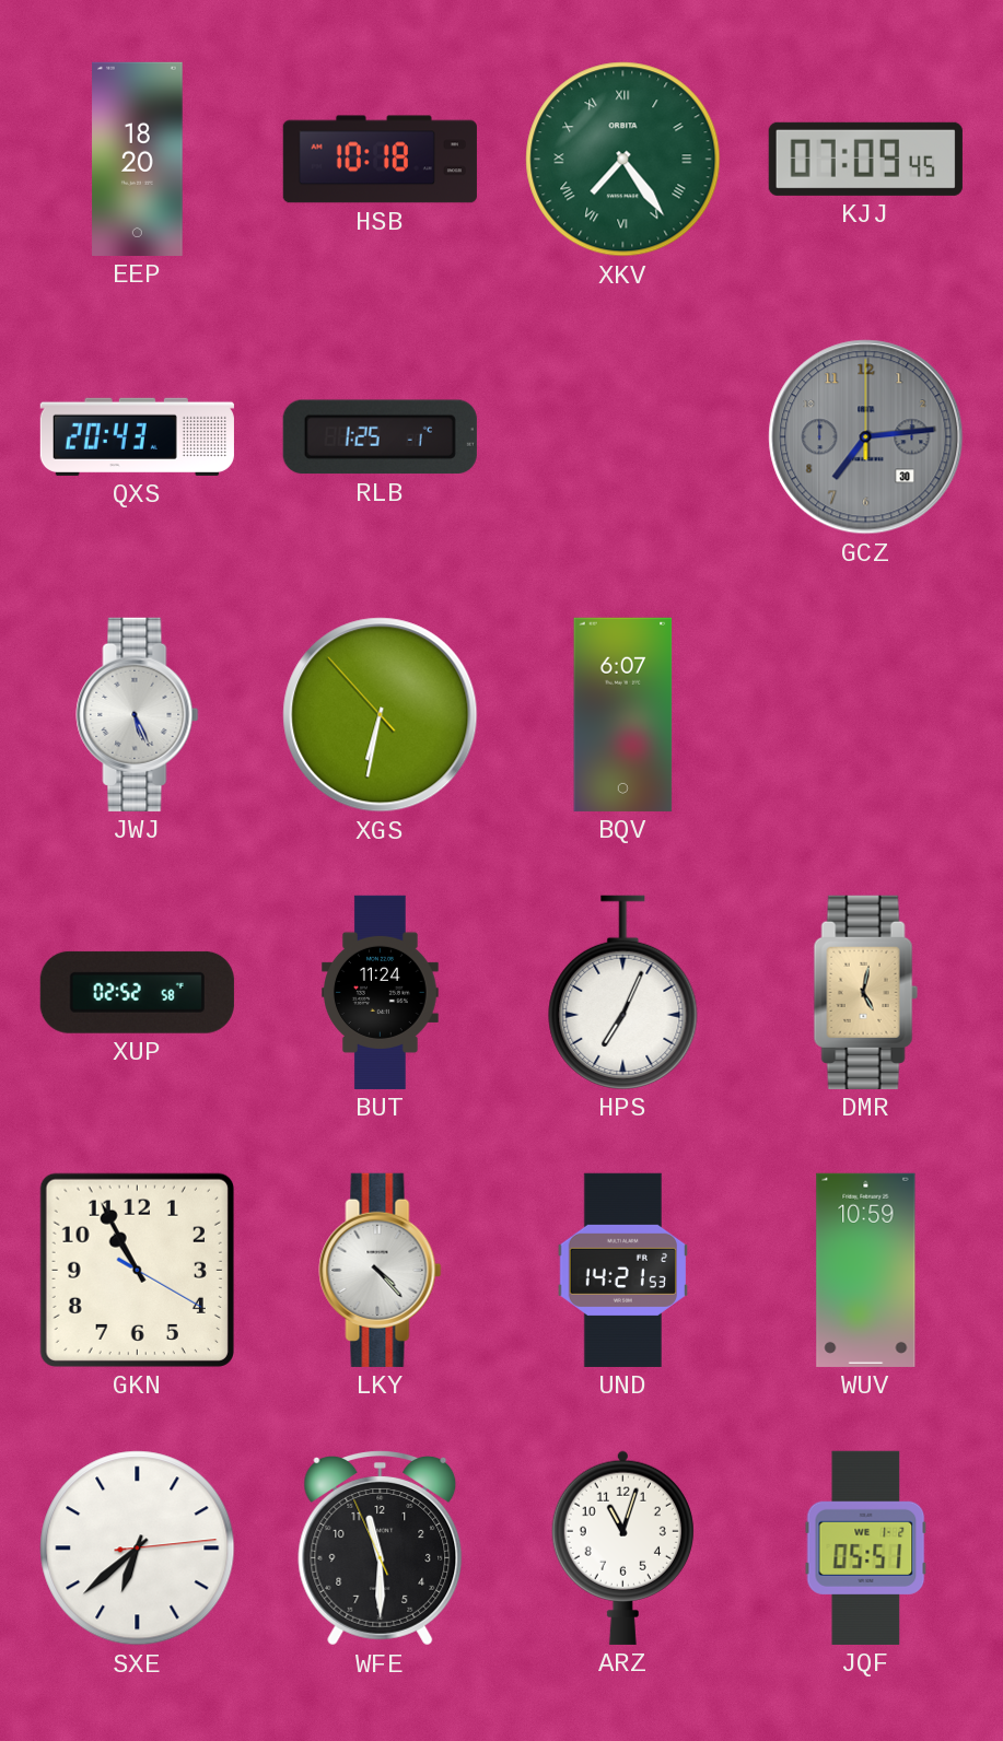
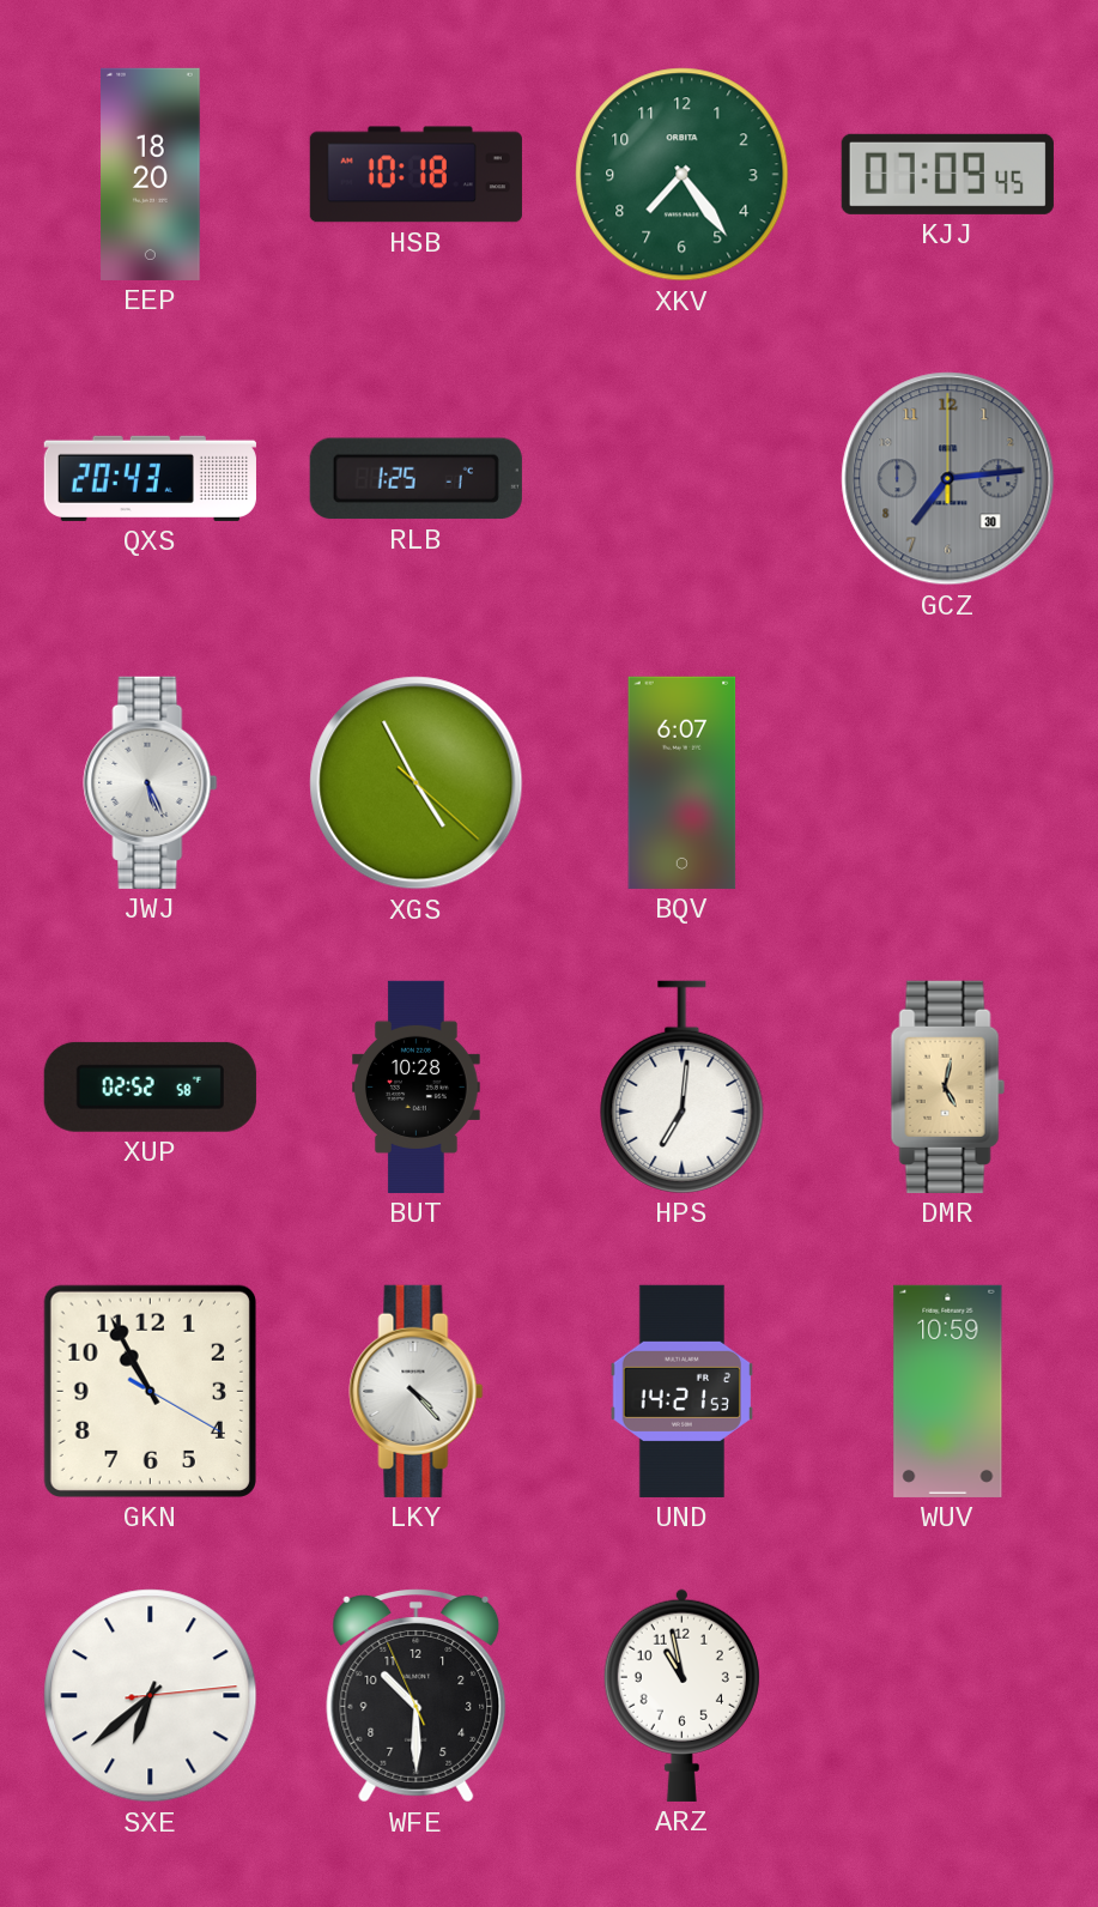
XKV numerals: Roman -> Arabic
XGS: 6:31 -> 4:55
BUT: 11:24 -> 10:28
HPS: 7:04 -> 7:01
WFE: 11:29 -> 10:29
ARZ: 11:03 -> 10:58
JQF: 05:51 -> none
